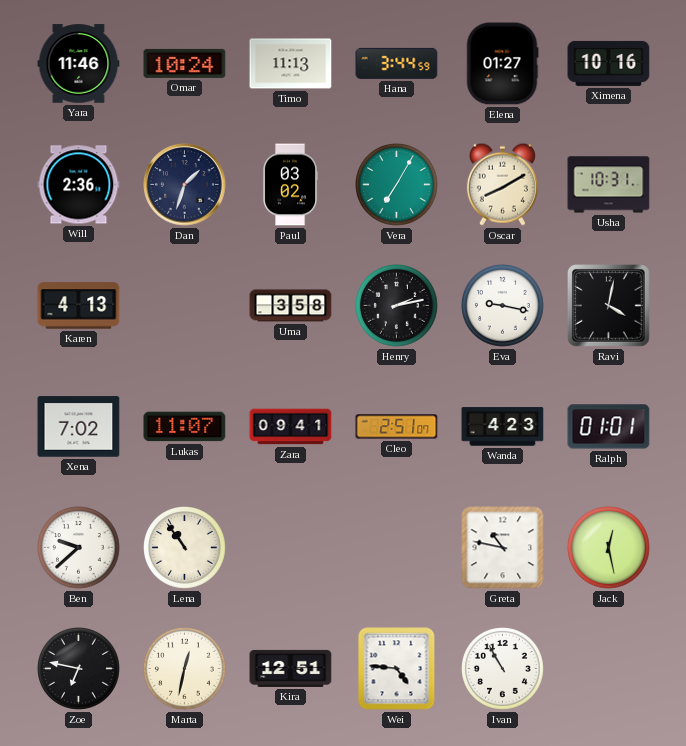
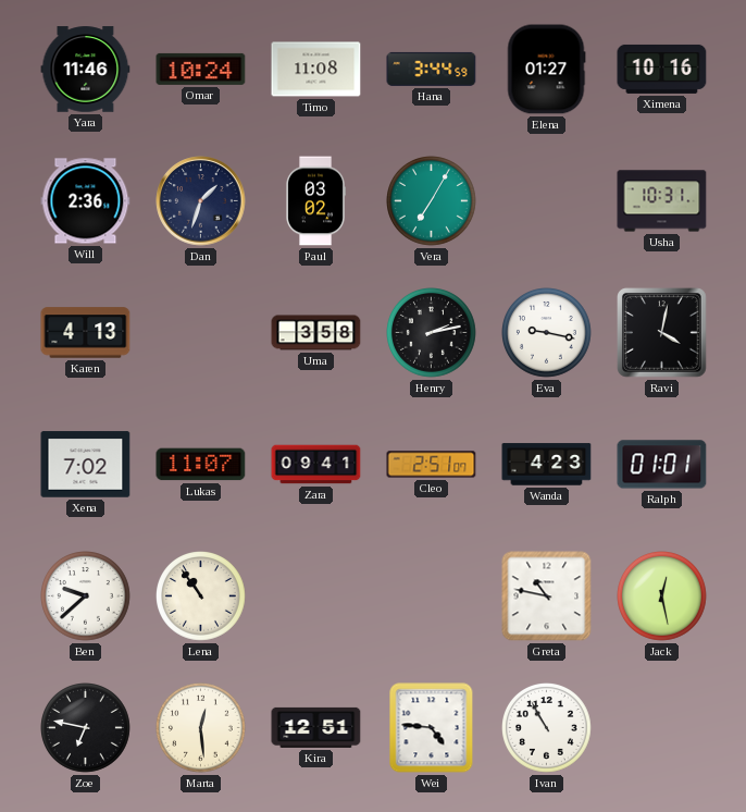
Timo: 11:13 -> 11:08
Oscar: 8:10 -> none
Marta: 12:32 -> 12:29
